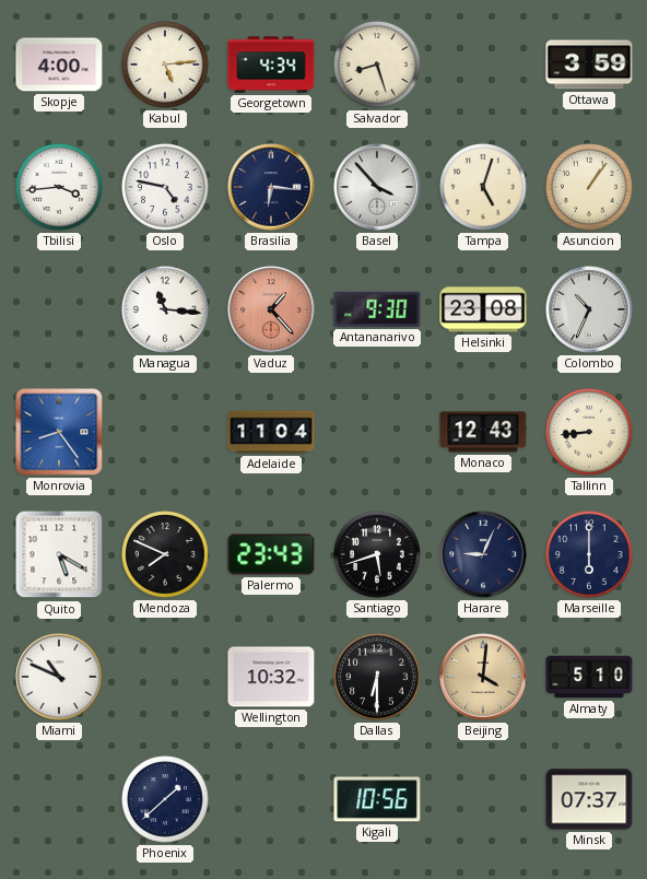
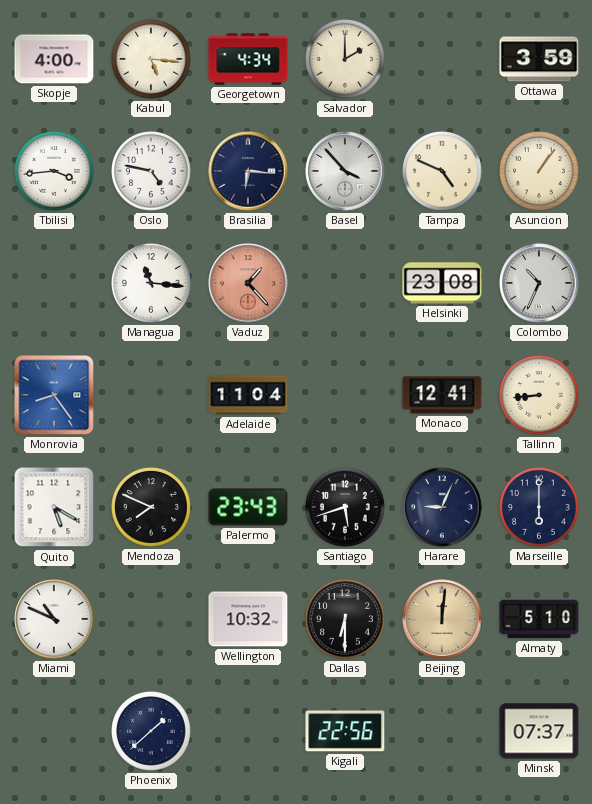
Kabul: 5:14 -> 5:16
Salvador: 8:27 -> 2:00
Tampa: 5:03 -> 4:49
Antananarivo: 9:30 -> none
Monaco: 12:43 -> 12:41
Beijing: 4:01 -> 12:01
Kigali: 10:56 -> 22:56
